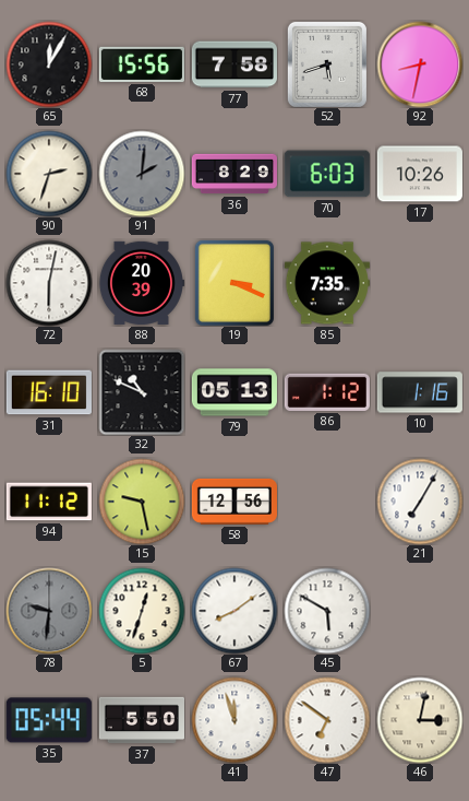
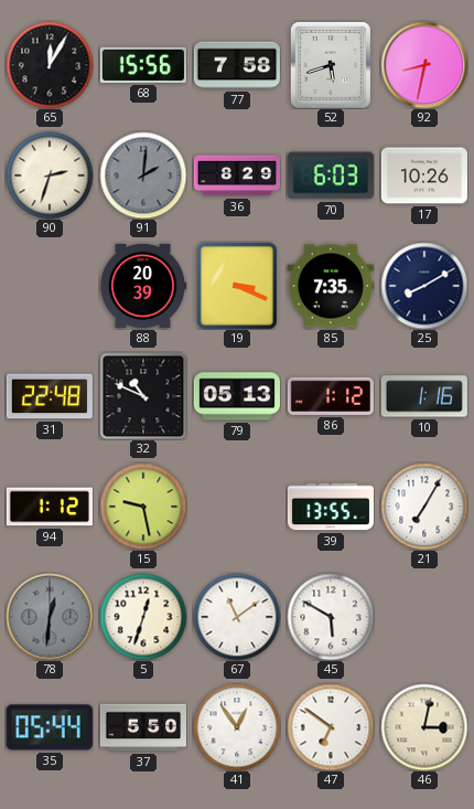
72: 6:02 -> none
25: none -> 8:10
31: 16:10 -> 22:48
94: 11:12 -> 1:12
58: 12:56 -> none
39: none -> 13:55
78: 9:31 -> 12:31
67: 8:09 -> 11:09
41: 11:57 -> 12:54
